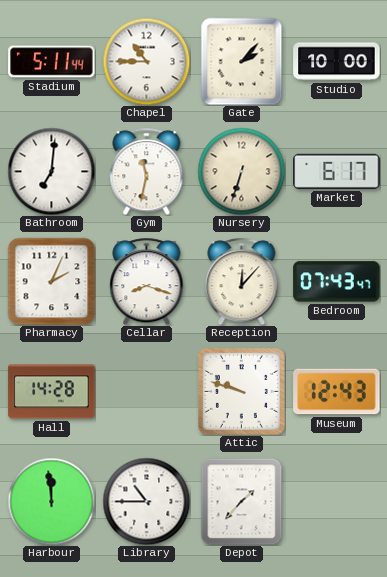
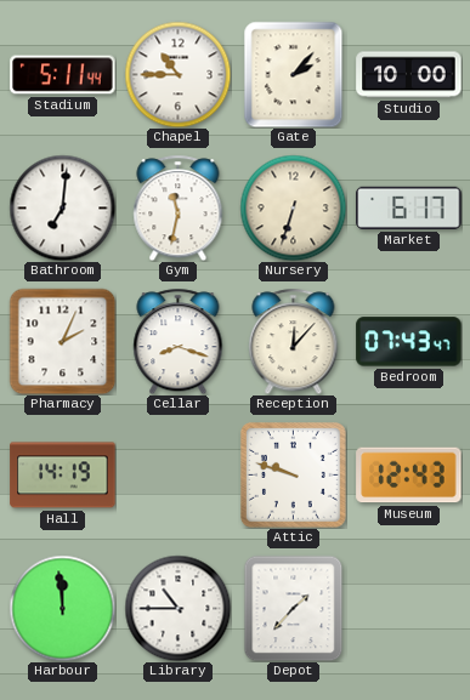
Hall: 14:28 -> 14:19
